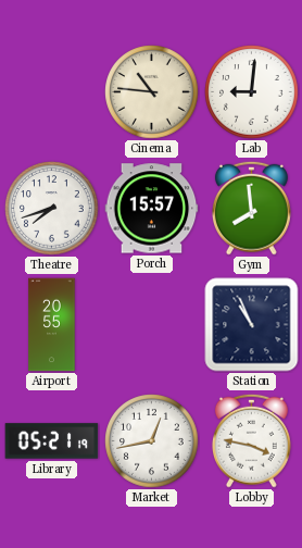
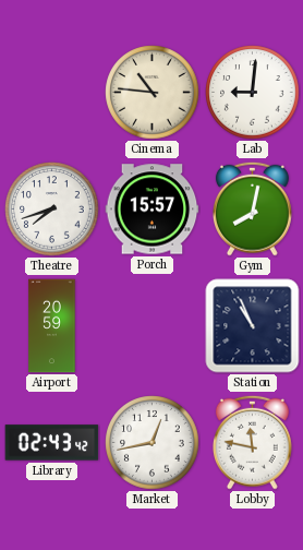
Gym: 7:59 -> 8:02
Airport: 20:55 -> 20:59
Library: 05:21 -> 02:43
Lobby: 3:47 -> 11:47
